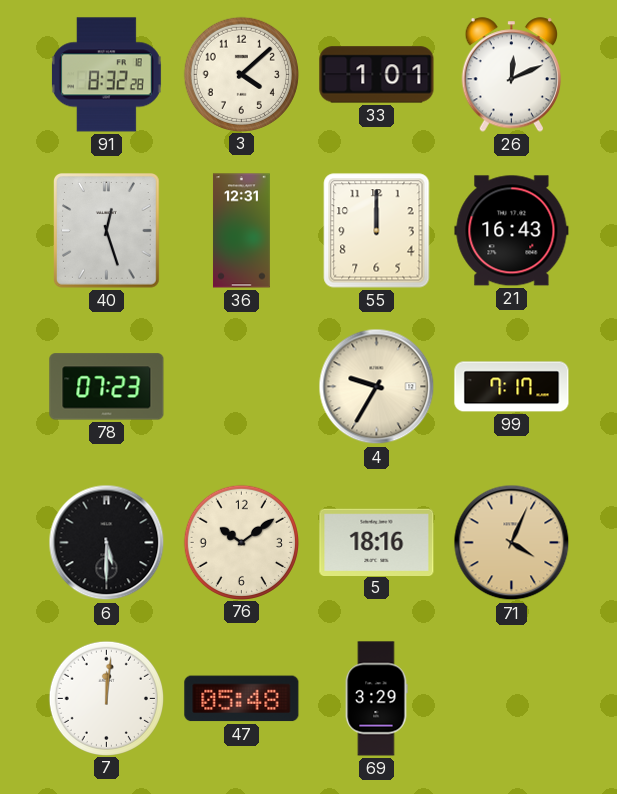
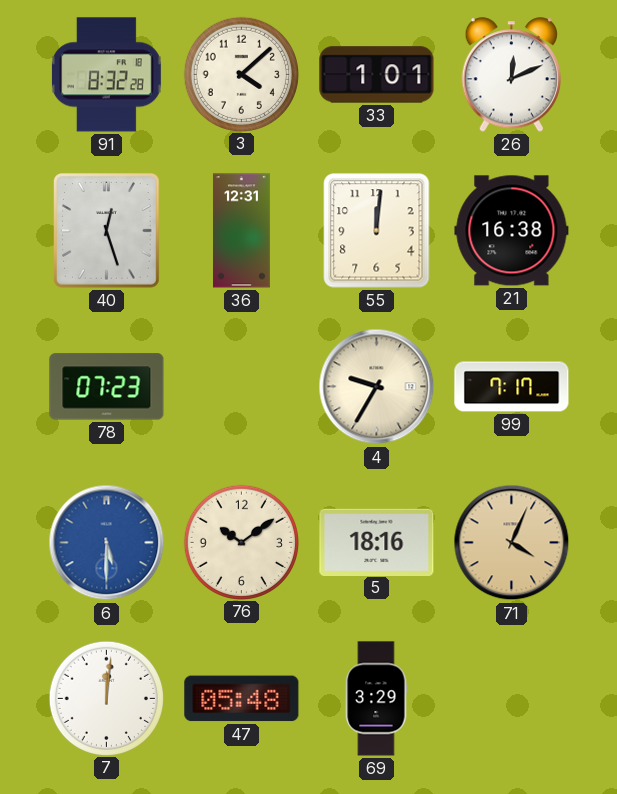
55: 12:00 -> 12:01
21: 16:43 -> 16:38
6 dial: black -> blue
